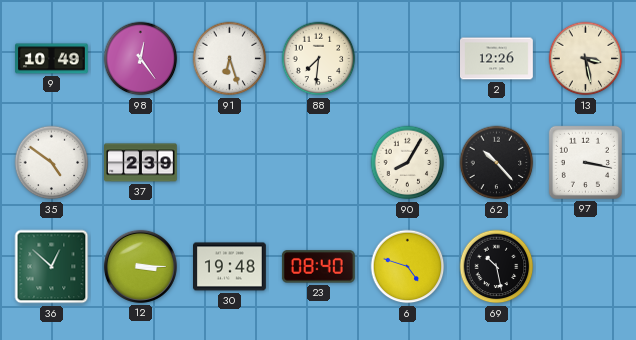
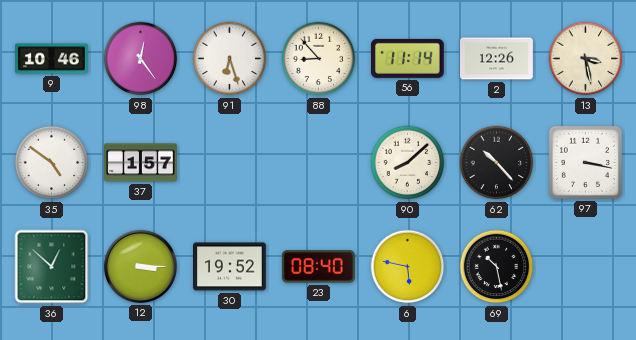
9: 10:49 -> 10:46
88: 7:31 -> 8:53
56: none -> 11:14
37: 2:39 -> 1:57
90: 8:05 -> 8:08
30: 19:48 -> 19:52
6: 4:48 -> 5:47
